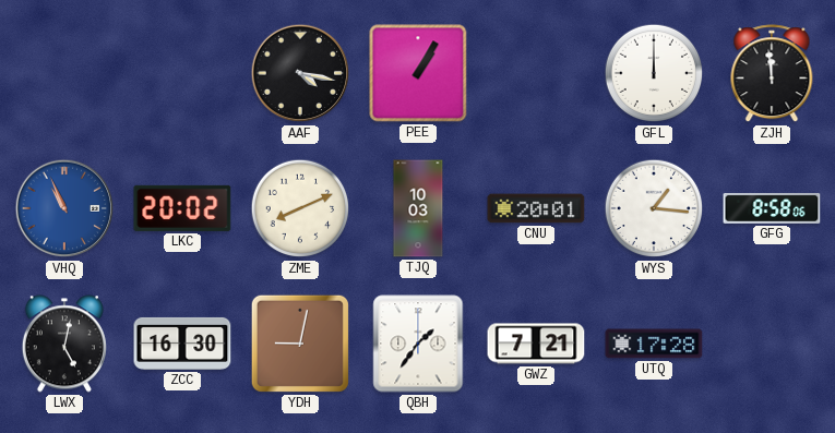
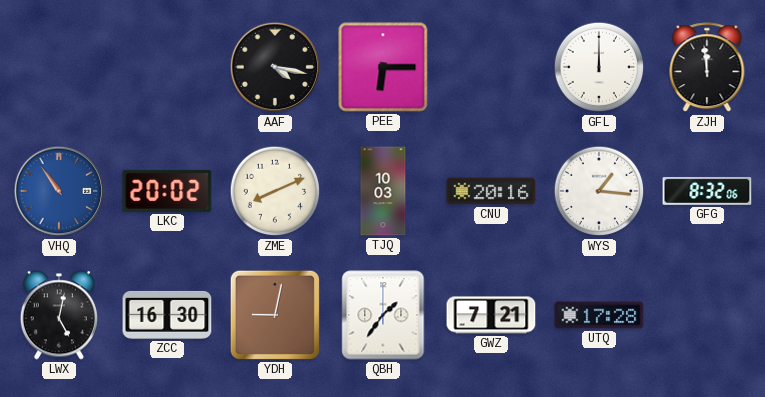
PEE: 1:05 -> 6:15
VHQ: 10:56 -> 10:54
CNU: 20:01 -> 20:16
GFG: 8:58 -> 8:32
